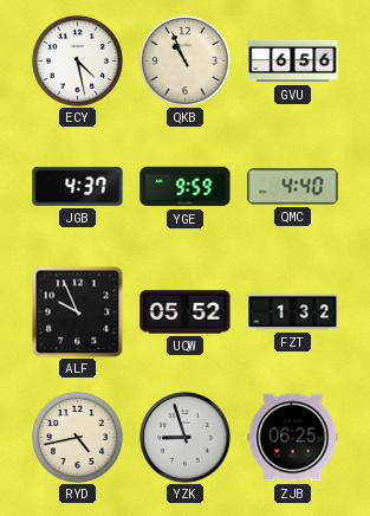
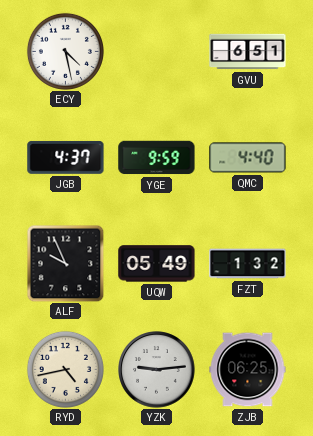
QKB: 10:56 -> none
GVU: 6:56 -> 6:51
UQW: 05:52 -> 05:49
YZK: 8:57 -> 9:14
